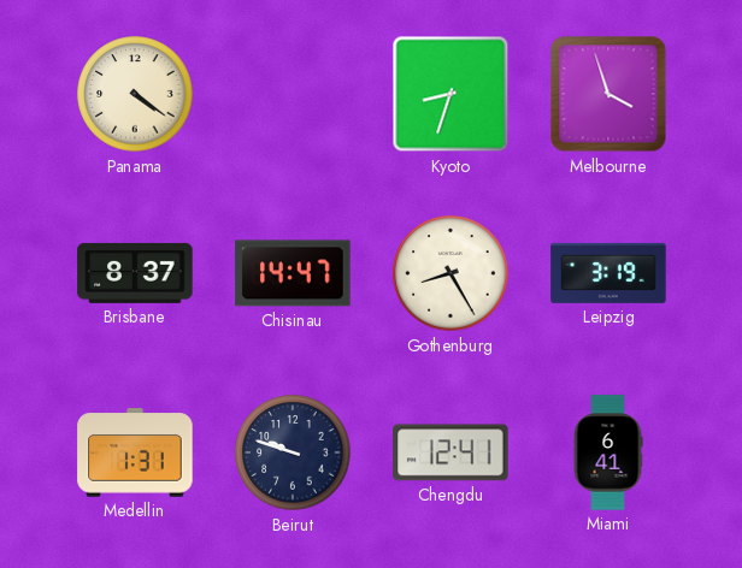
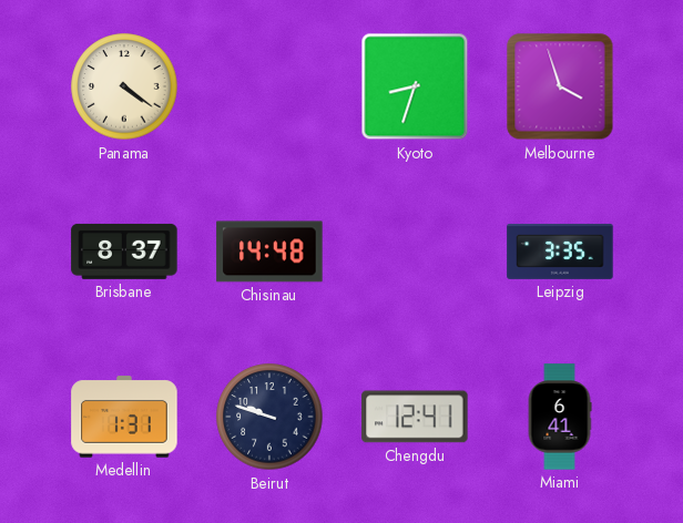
Chisinau: 14:47 -> 14:48
Gothenburg: 8:25 -> none
Leipzig: 3:19 -> 3:35
